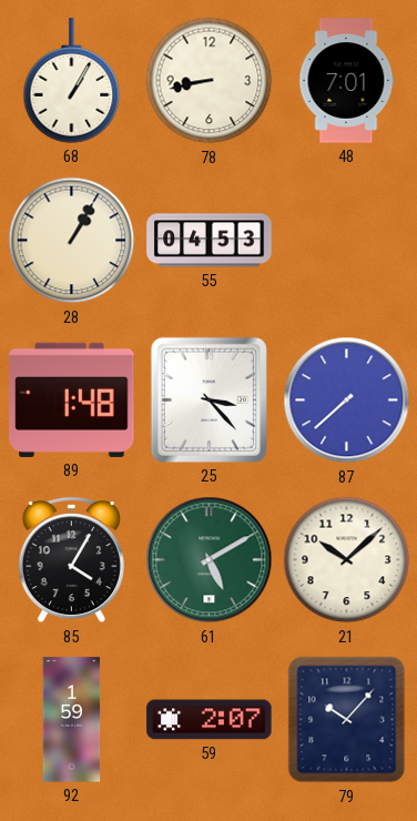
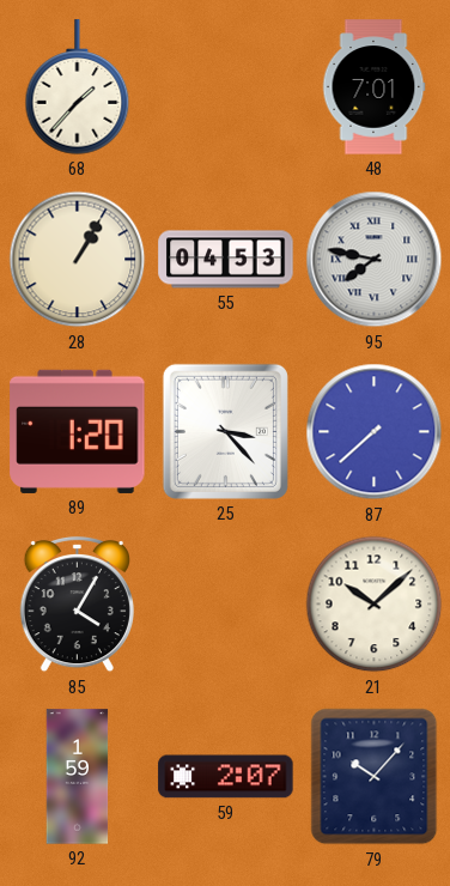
68: 1:05 -> 1:37
78: 8:43 -> none
95: none -> 7:47
89: 1:48 -> 1:20
61: 5:10 -> none
